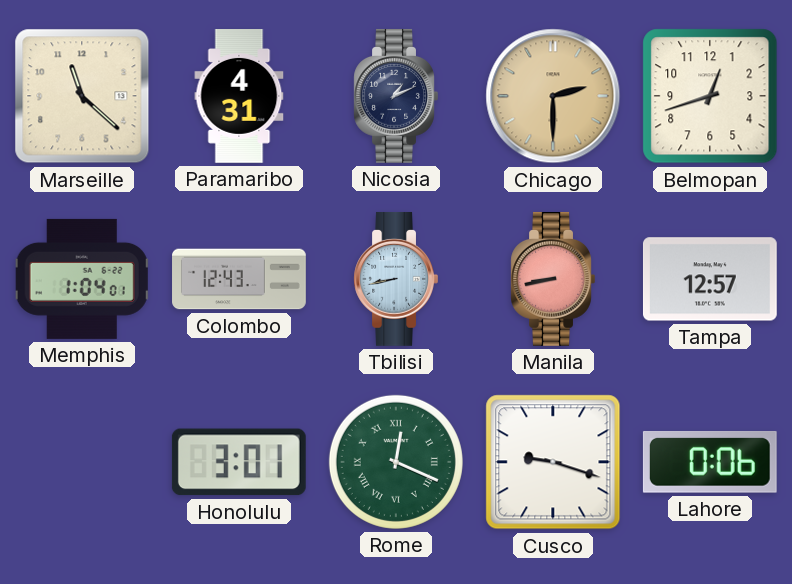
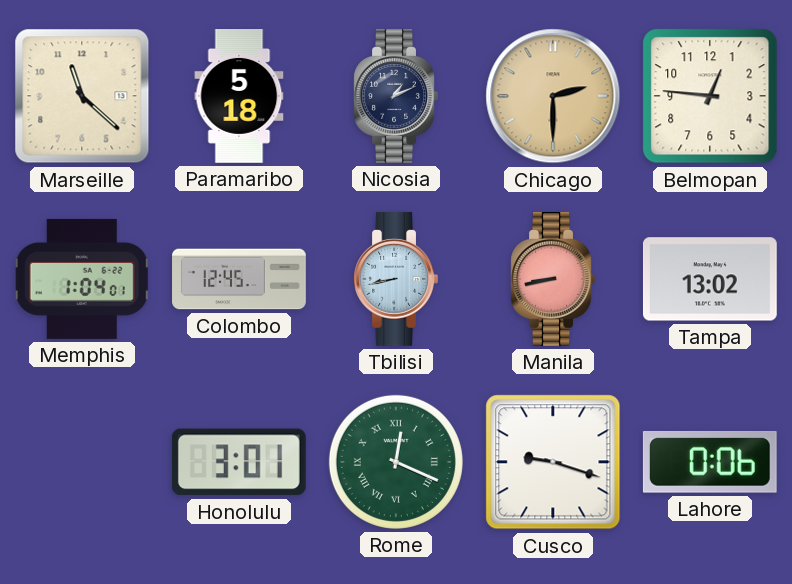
Paramaribo: 4:31 -> 5:18
Belmopan: 12:42 -> 12:46
Colombo: 12:43 -> 12:45
Tampa: 12:57 -> 13:02
